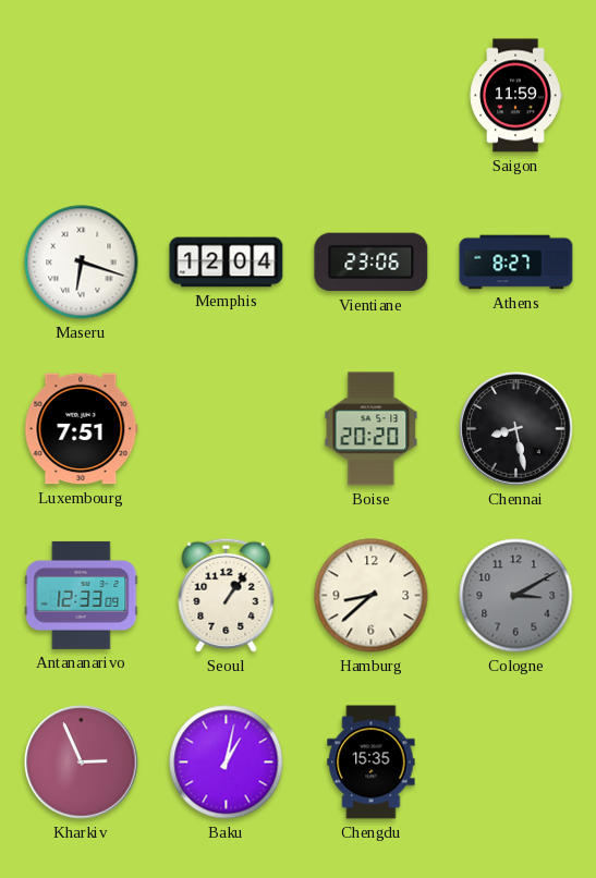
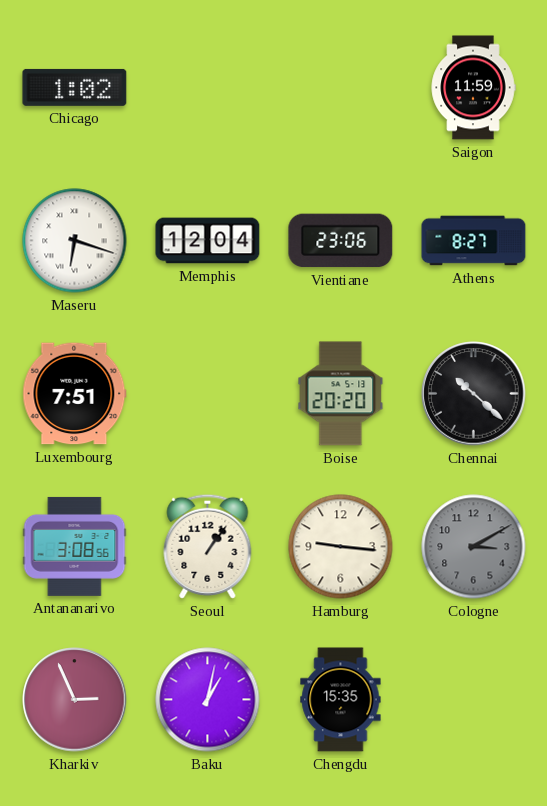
Chicago: none -> 1:02
Chennai: 8:28 -> 10:22
Antananarivo: 12:33 -> 3:08
Hamburg: 8:38 -> 9:16
